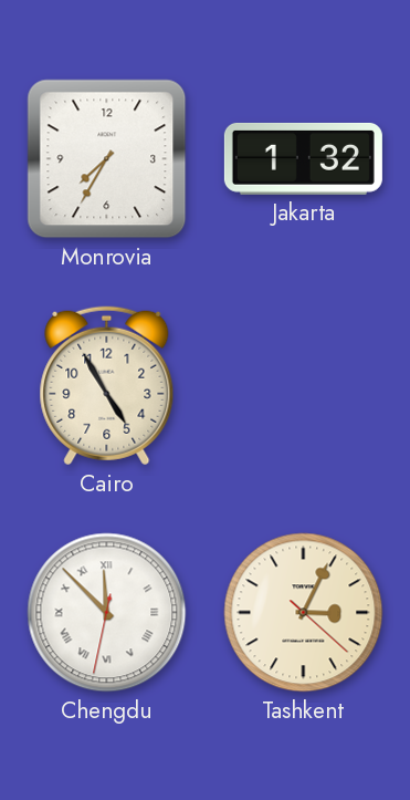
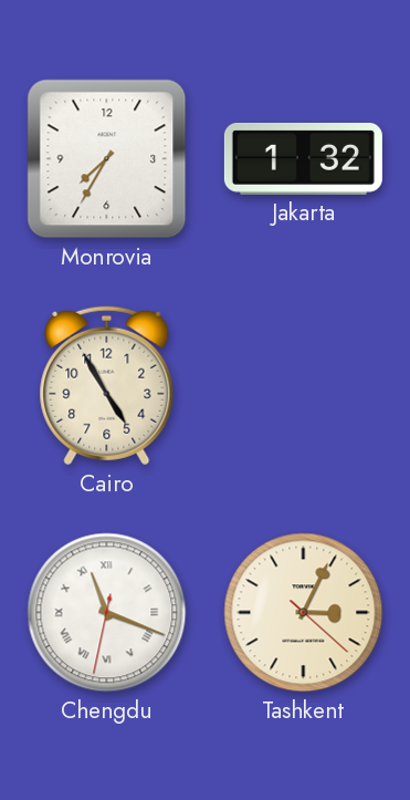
Chengdu: 11:52 -> 11:18
